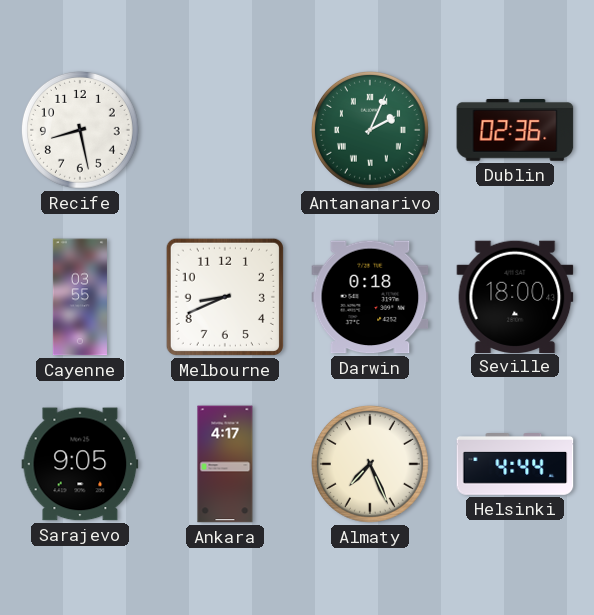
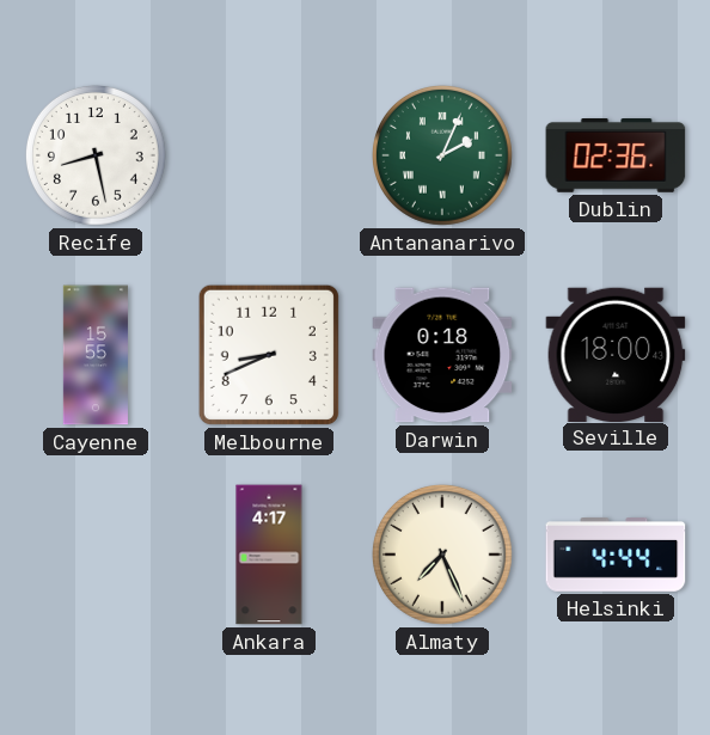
Cayenne: 03:55 -> 15:55
Sarajevo: 9:05 -> none
